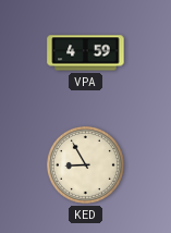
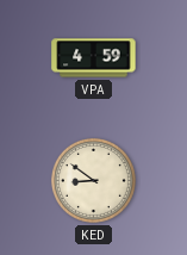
KED: 8:55 -> 8:51
